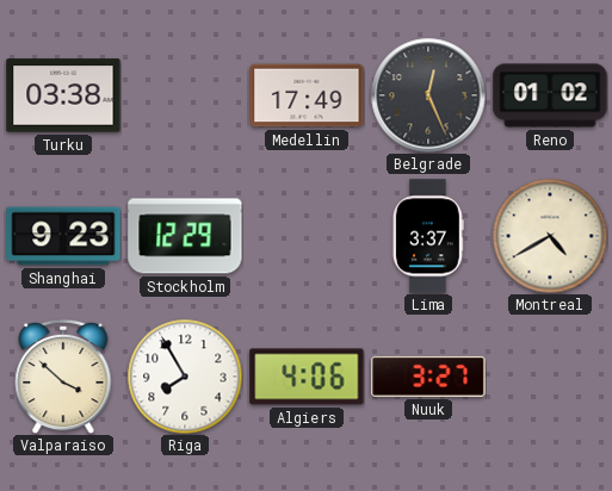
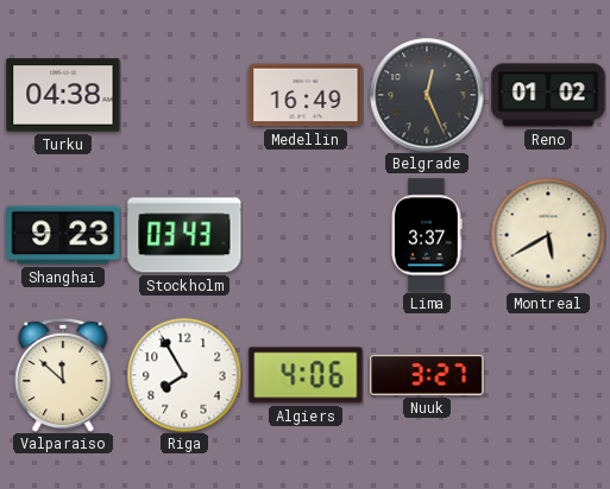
Turku: 03:38 -> 04:38
Medellin: 17:49 -> 16:49
Stockholm: 12:29 -> 03:43
Montreal: 4:40 -> 5:40
Valparaiso: 3:52 -> 11:52
